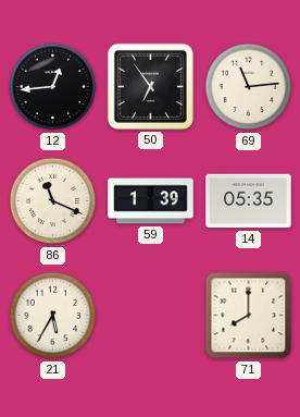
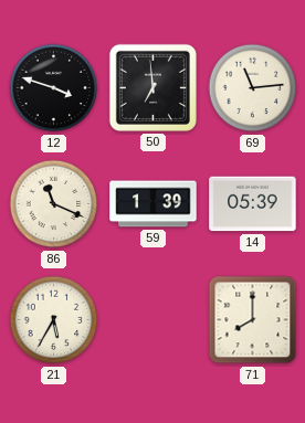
12: 12:44 -> 3:48
50: 6:54 -> 6:59
14: 05:35 -> 05:39
